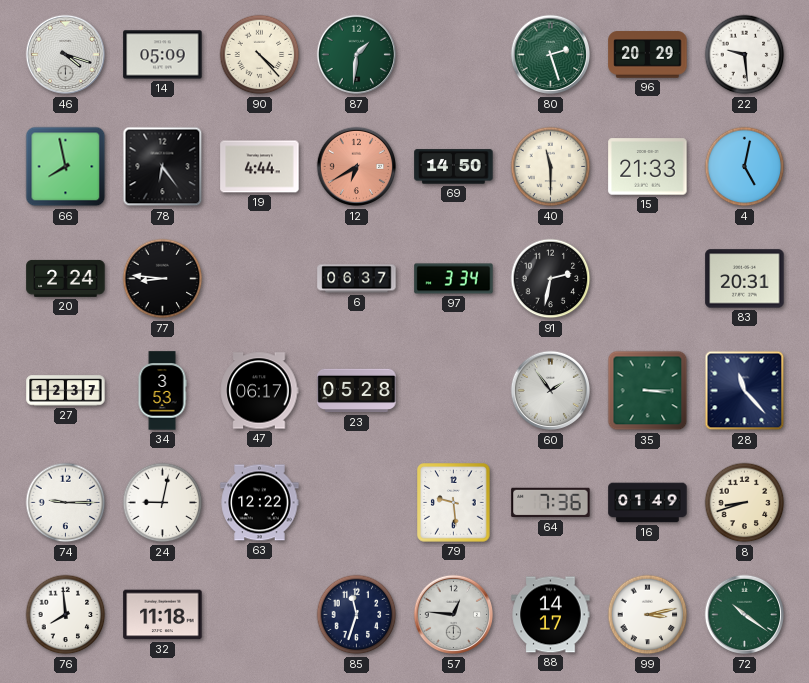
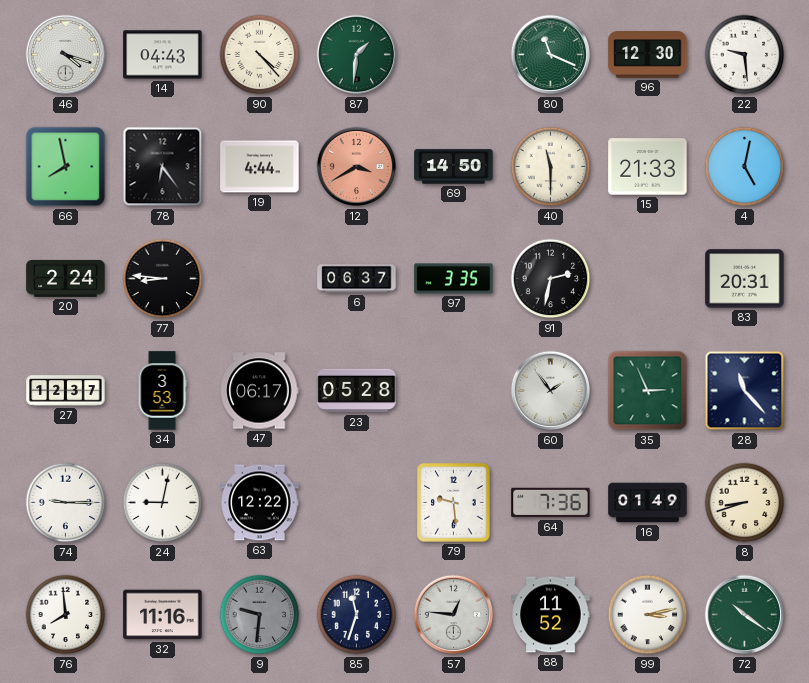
14: 05:09 -> 04:43
80: 2:27 -> 11:19
96: 20:29 -> 12:30
12: 6:40 -> 3:40
97: 3:34 -> 3:35
35: 3:15 -> 2:56
32: 11:18 -> 11:16
9: none -> 9:31
88: 14:17 -> 11:52
